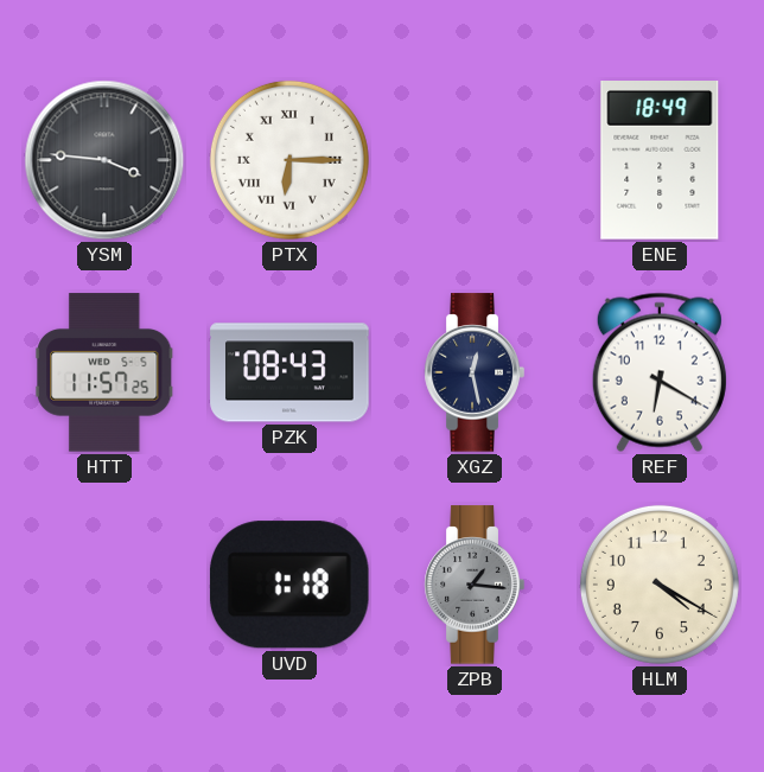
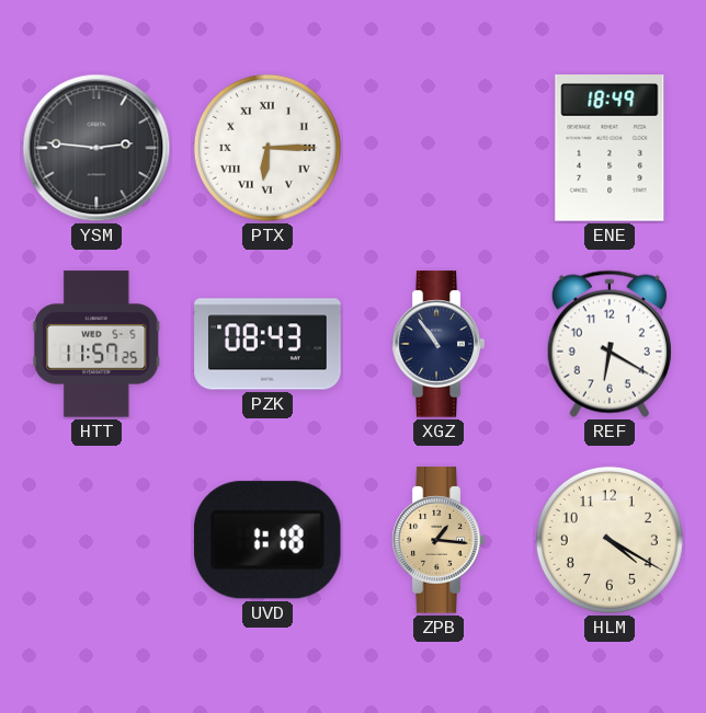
YSM: 3:46 -> 2:46
XGZ: 12:28 -> 10:54
ZPB dial: grey -> champagne
